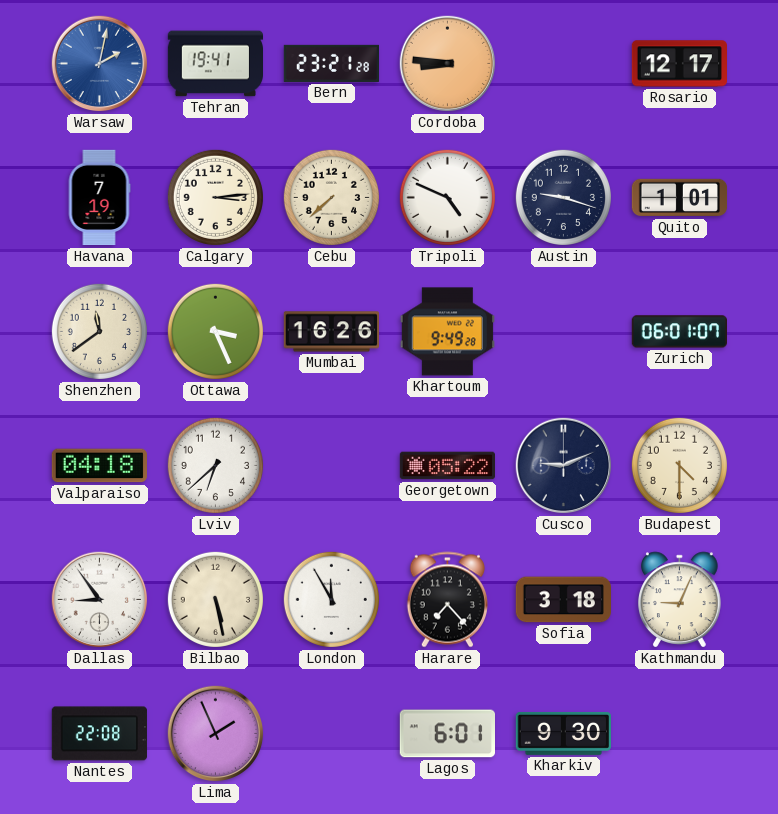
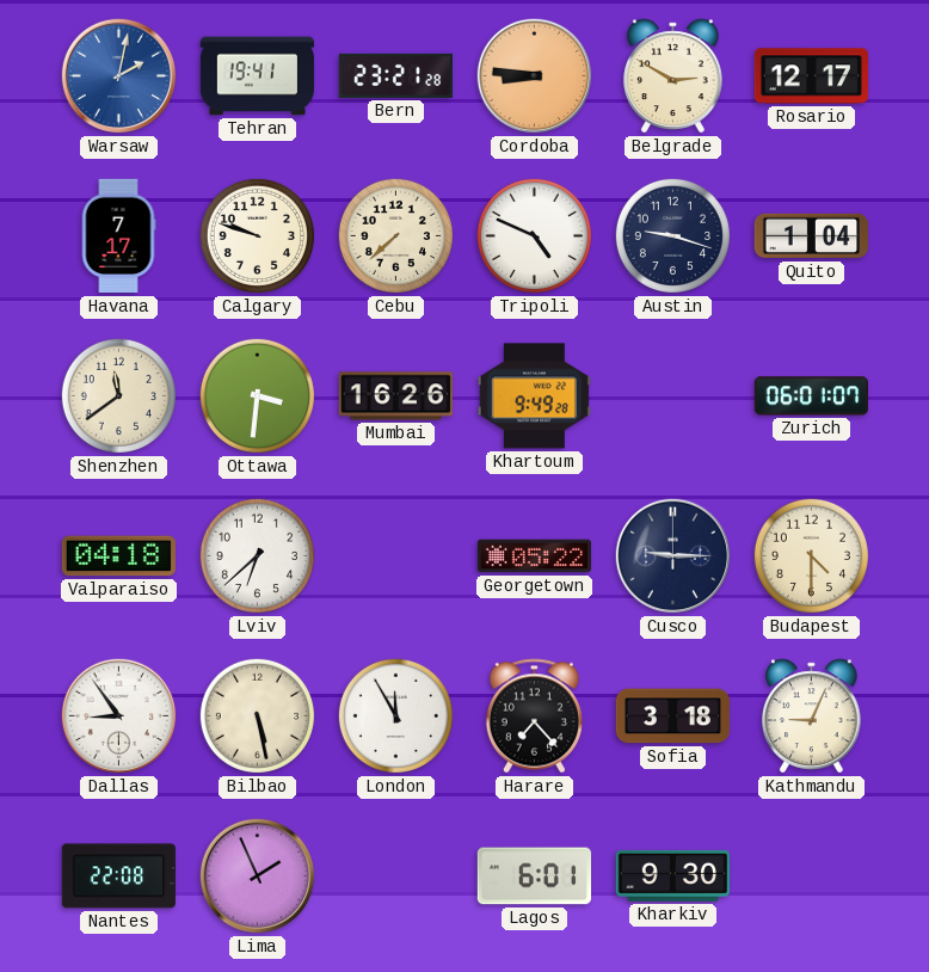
Belgrade: none -> 2:50
Havana: 7:19 -> 7:17
Calgary: 3:14 -> 9:48
Quito: 1:01 -> 1:04
Ottawa: 3:26 -> 3:31
Cusco: 9:11 -> 9:15
